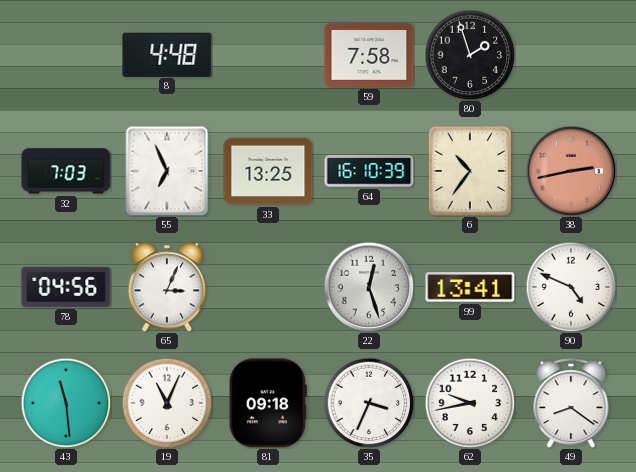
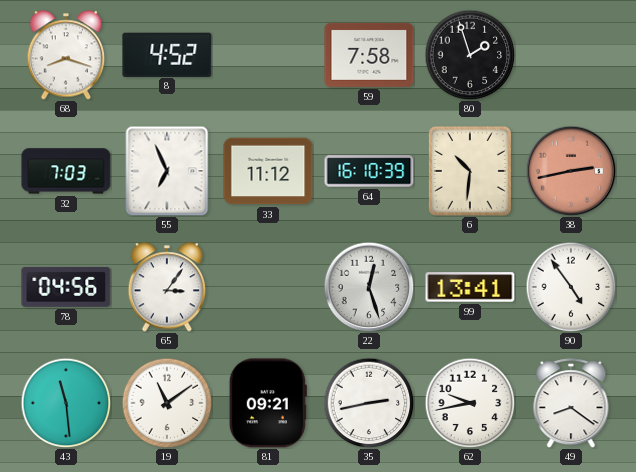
68: none -> 8:18
8: 4:48 -> 4:52
33: 13:25 -> 11:12
6: 10:36 -> 10:31
65: 3:04 -> 3:06
90: 4:49 -> 4:54
19: 11:04 -> 11:09
81: 09:18 -> 09:21
35: 3:34 -> 2:43
